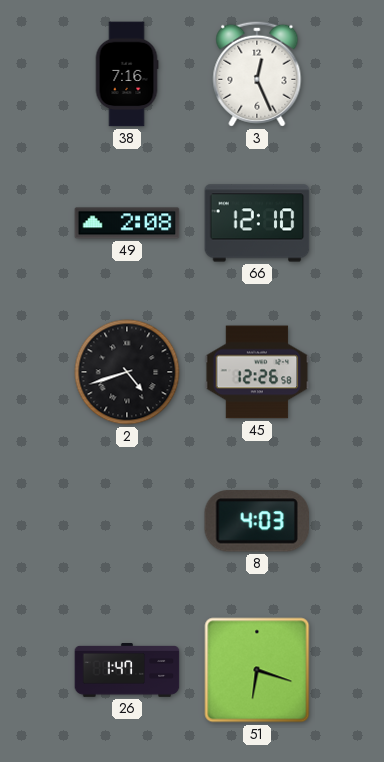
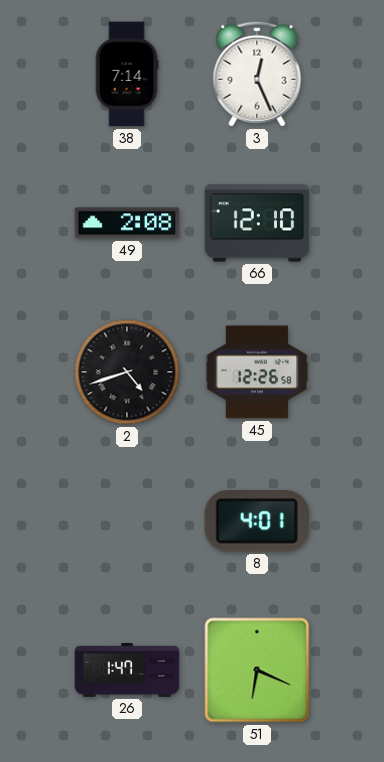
38: 7:16 -> 7:14
8: 4:03 -> 4:01
51: 6:18 -> 6:19
